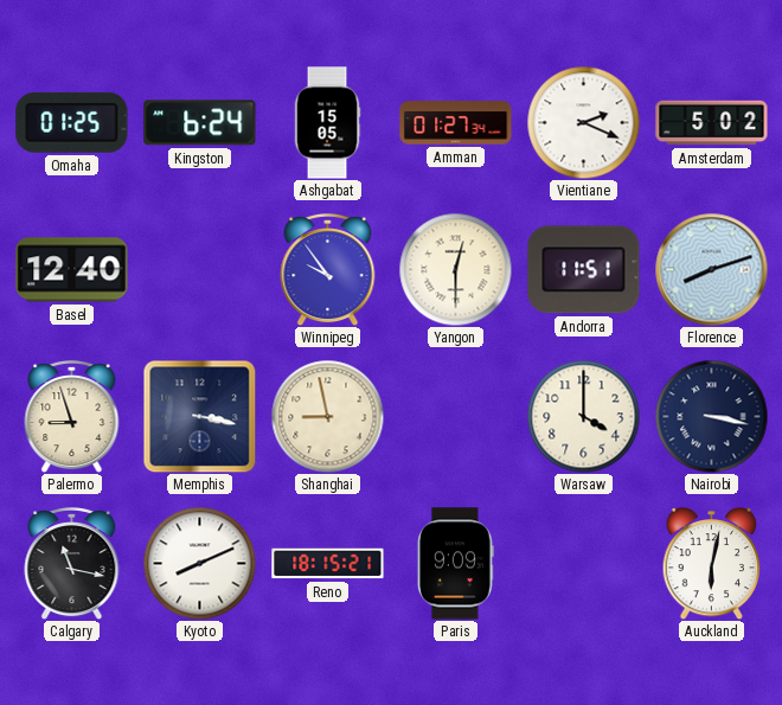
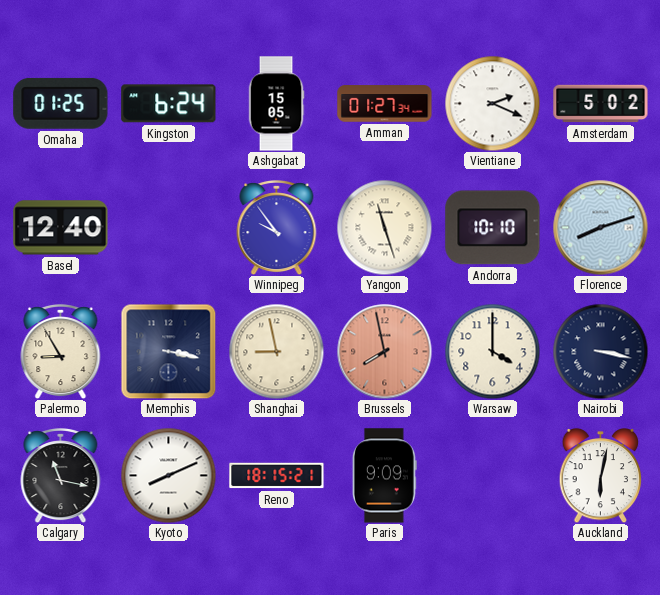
Yangon: 12:30 -> 11:27
Andorra: 11:51 -> 10:10
Palermo: 8:57 -> 8:55
Brussels: none -> 7:58
